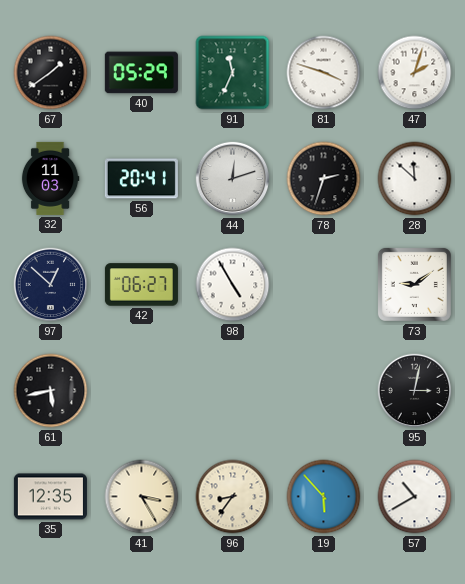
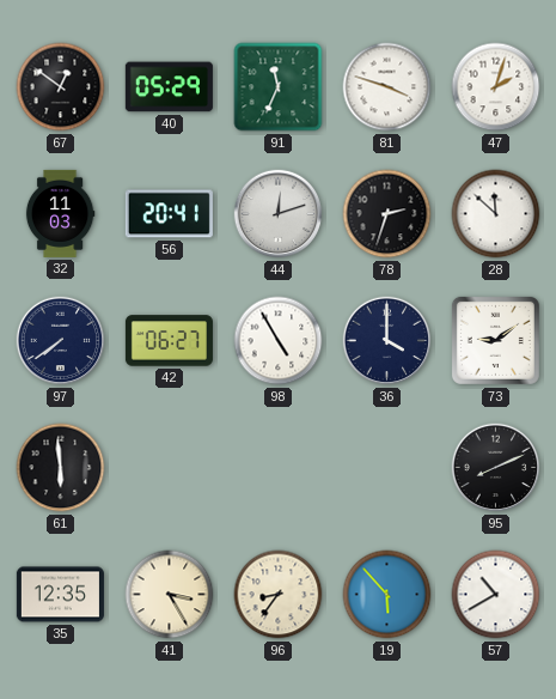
67: 1:39 -> 12:51
97: 12:52 -> 7:39
36: none -> 4:00
61: 5:43 -> 5:59
95: 3:02 -> 8:11
